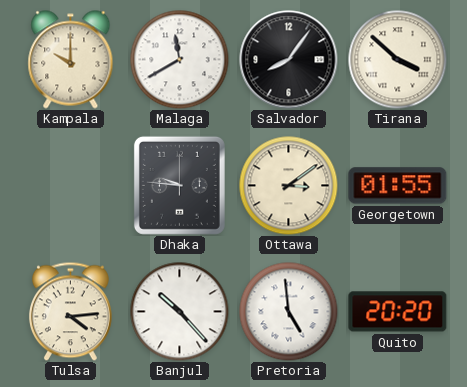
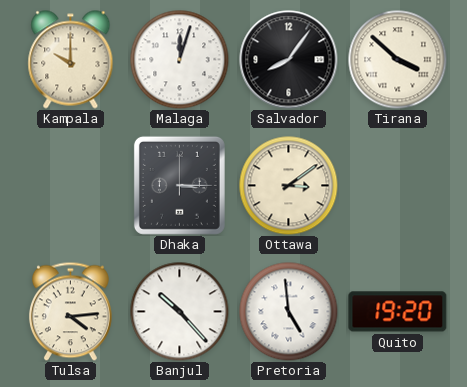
Malaga: 11:40 -> 12:03
Dhaka: 9:46 -> 3:15
Georgetown: 01:55 -> none
Quito: 20:20 -> 19:20
